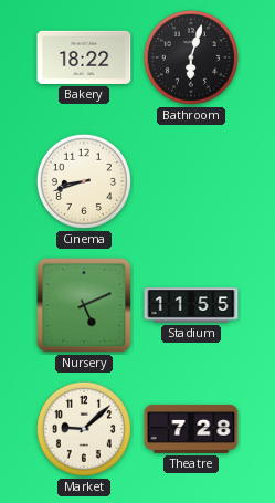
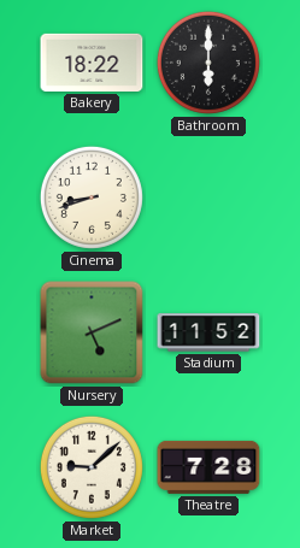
Bathroom: 6:03 -> 6:00
Stadium: 11:55 -> 11:52
